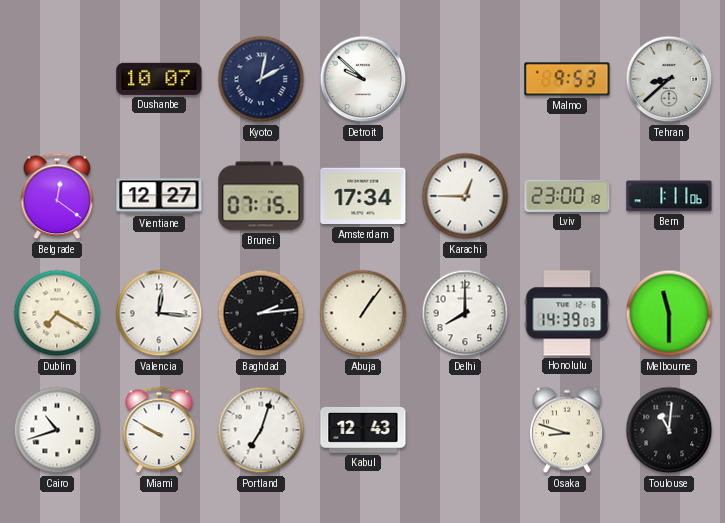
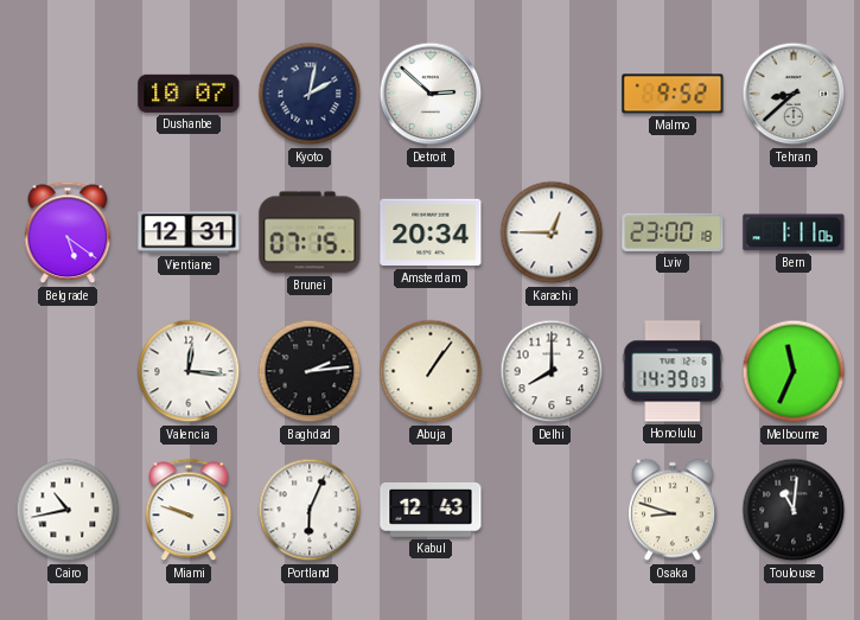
Detroit: 9:52 -> 2:52
Malmo: 9:53 -> 9:52
Belgrade: 12:21 -> 5:21
Vientiane: 12:27 -> 12:31
Amsterdam: 17:34 -> 20:34
Dublin: 7:20 -> none
Melbourne: 11:30 -> 11:34
Cairo: 10:42 -> 10:43
Miami: 9:50 -> 9:48
Portland: 7:03 -> 6:04
